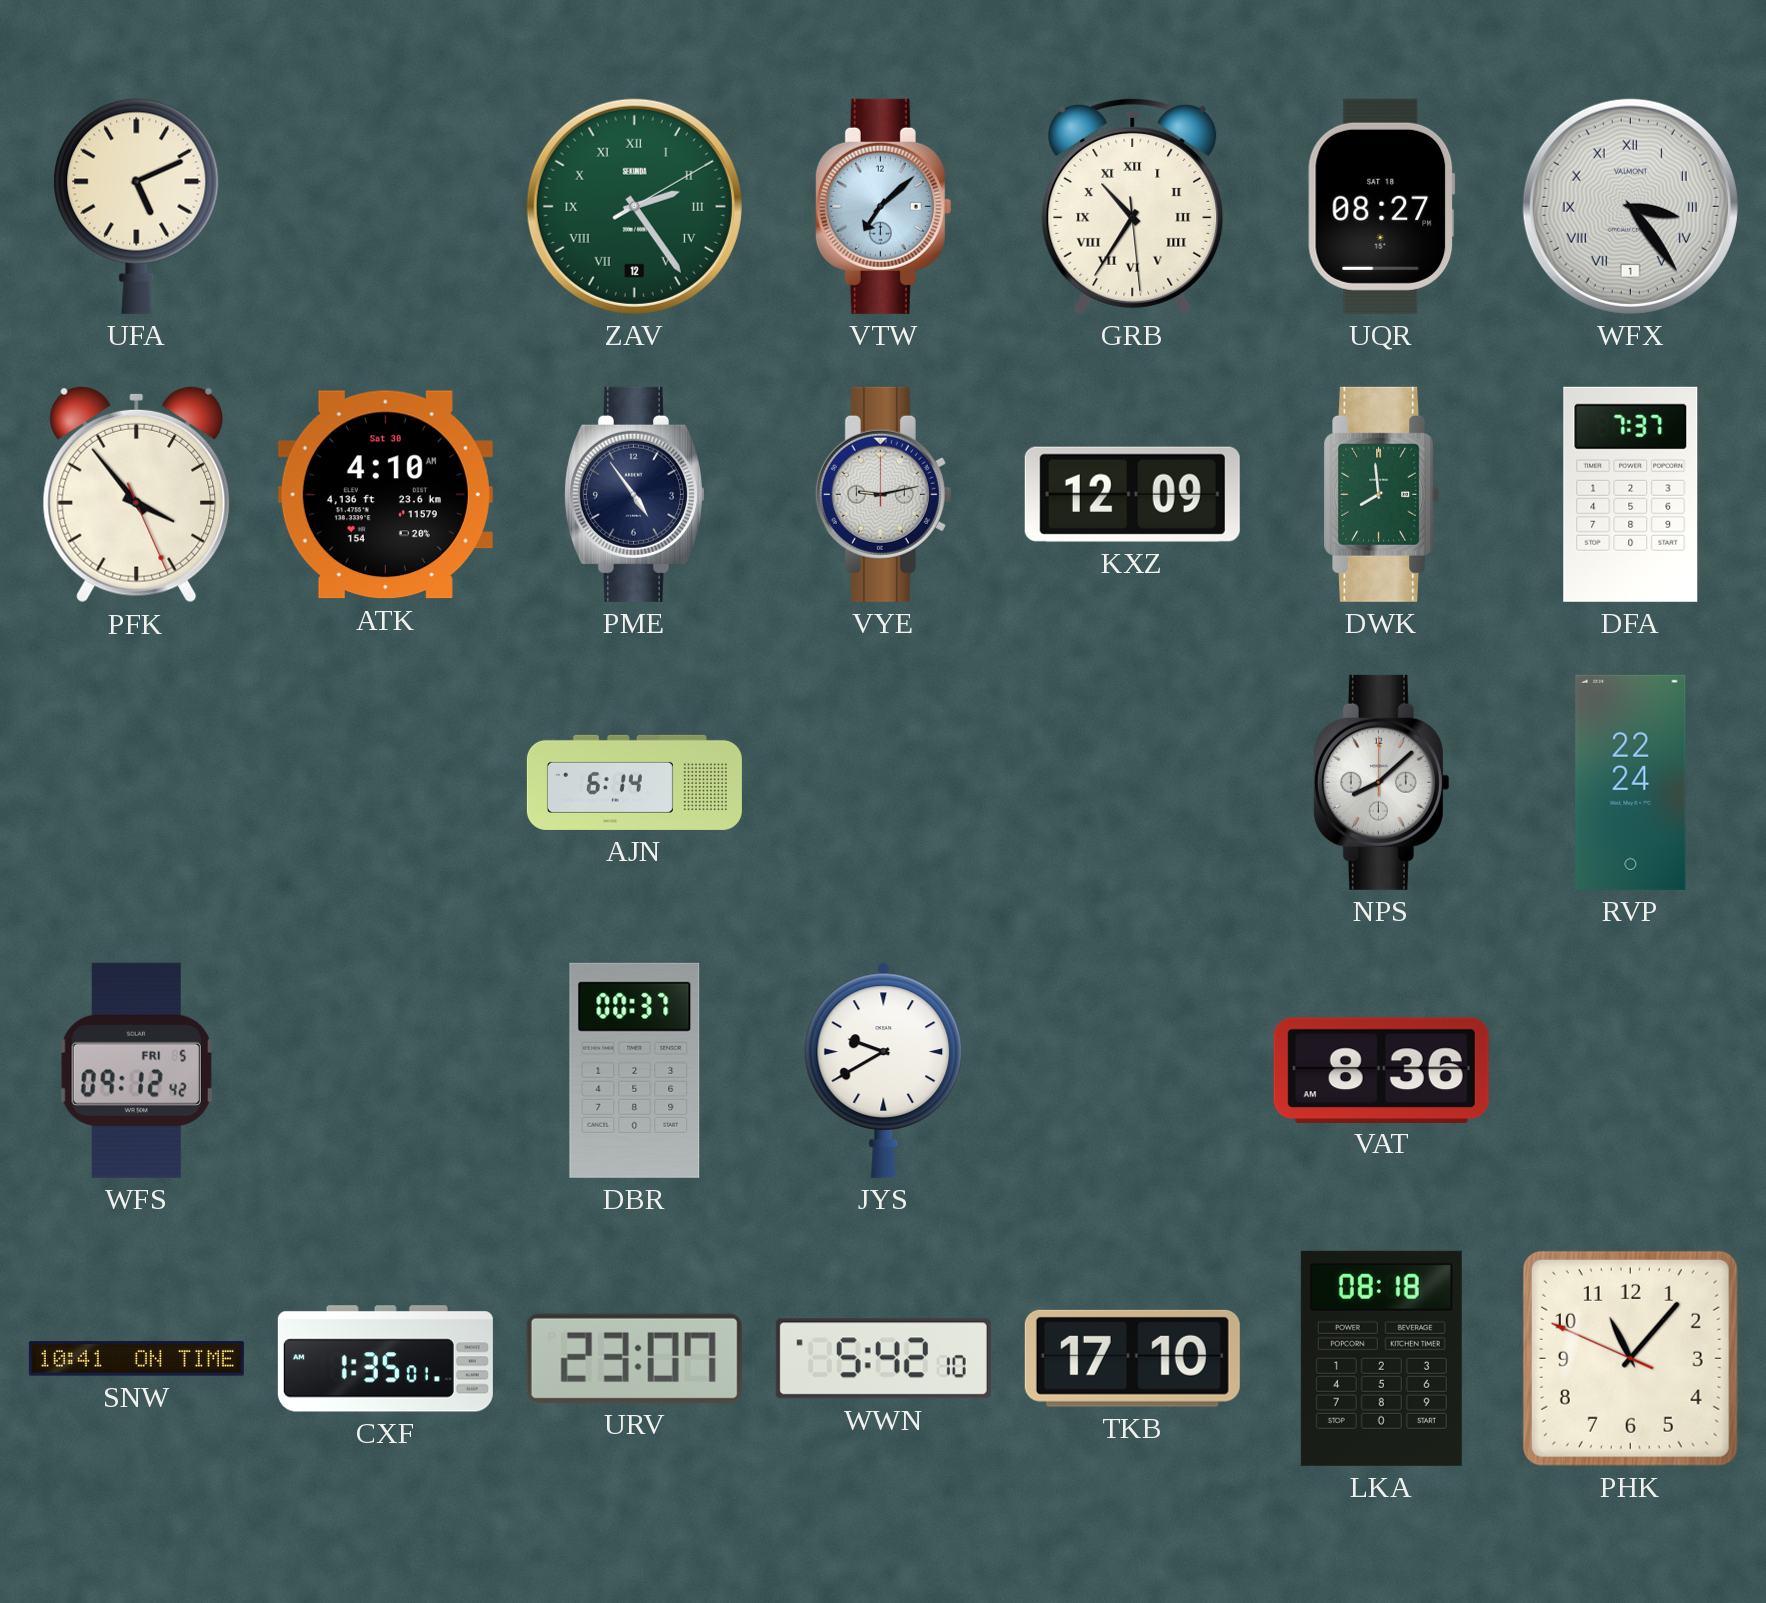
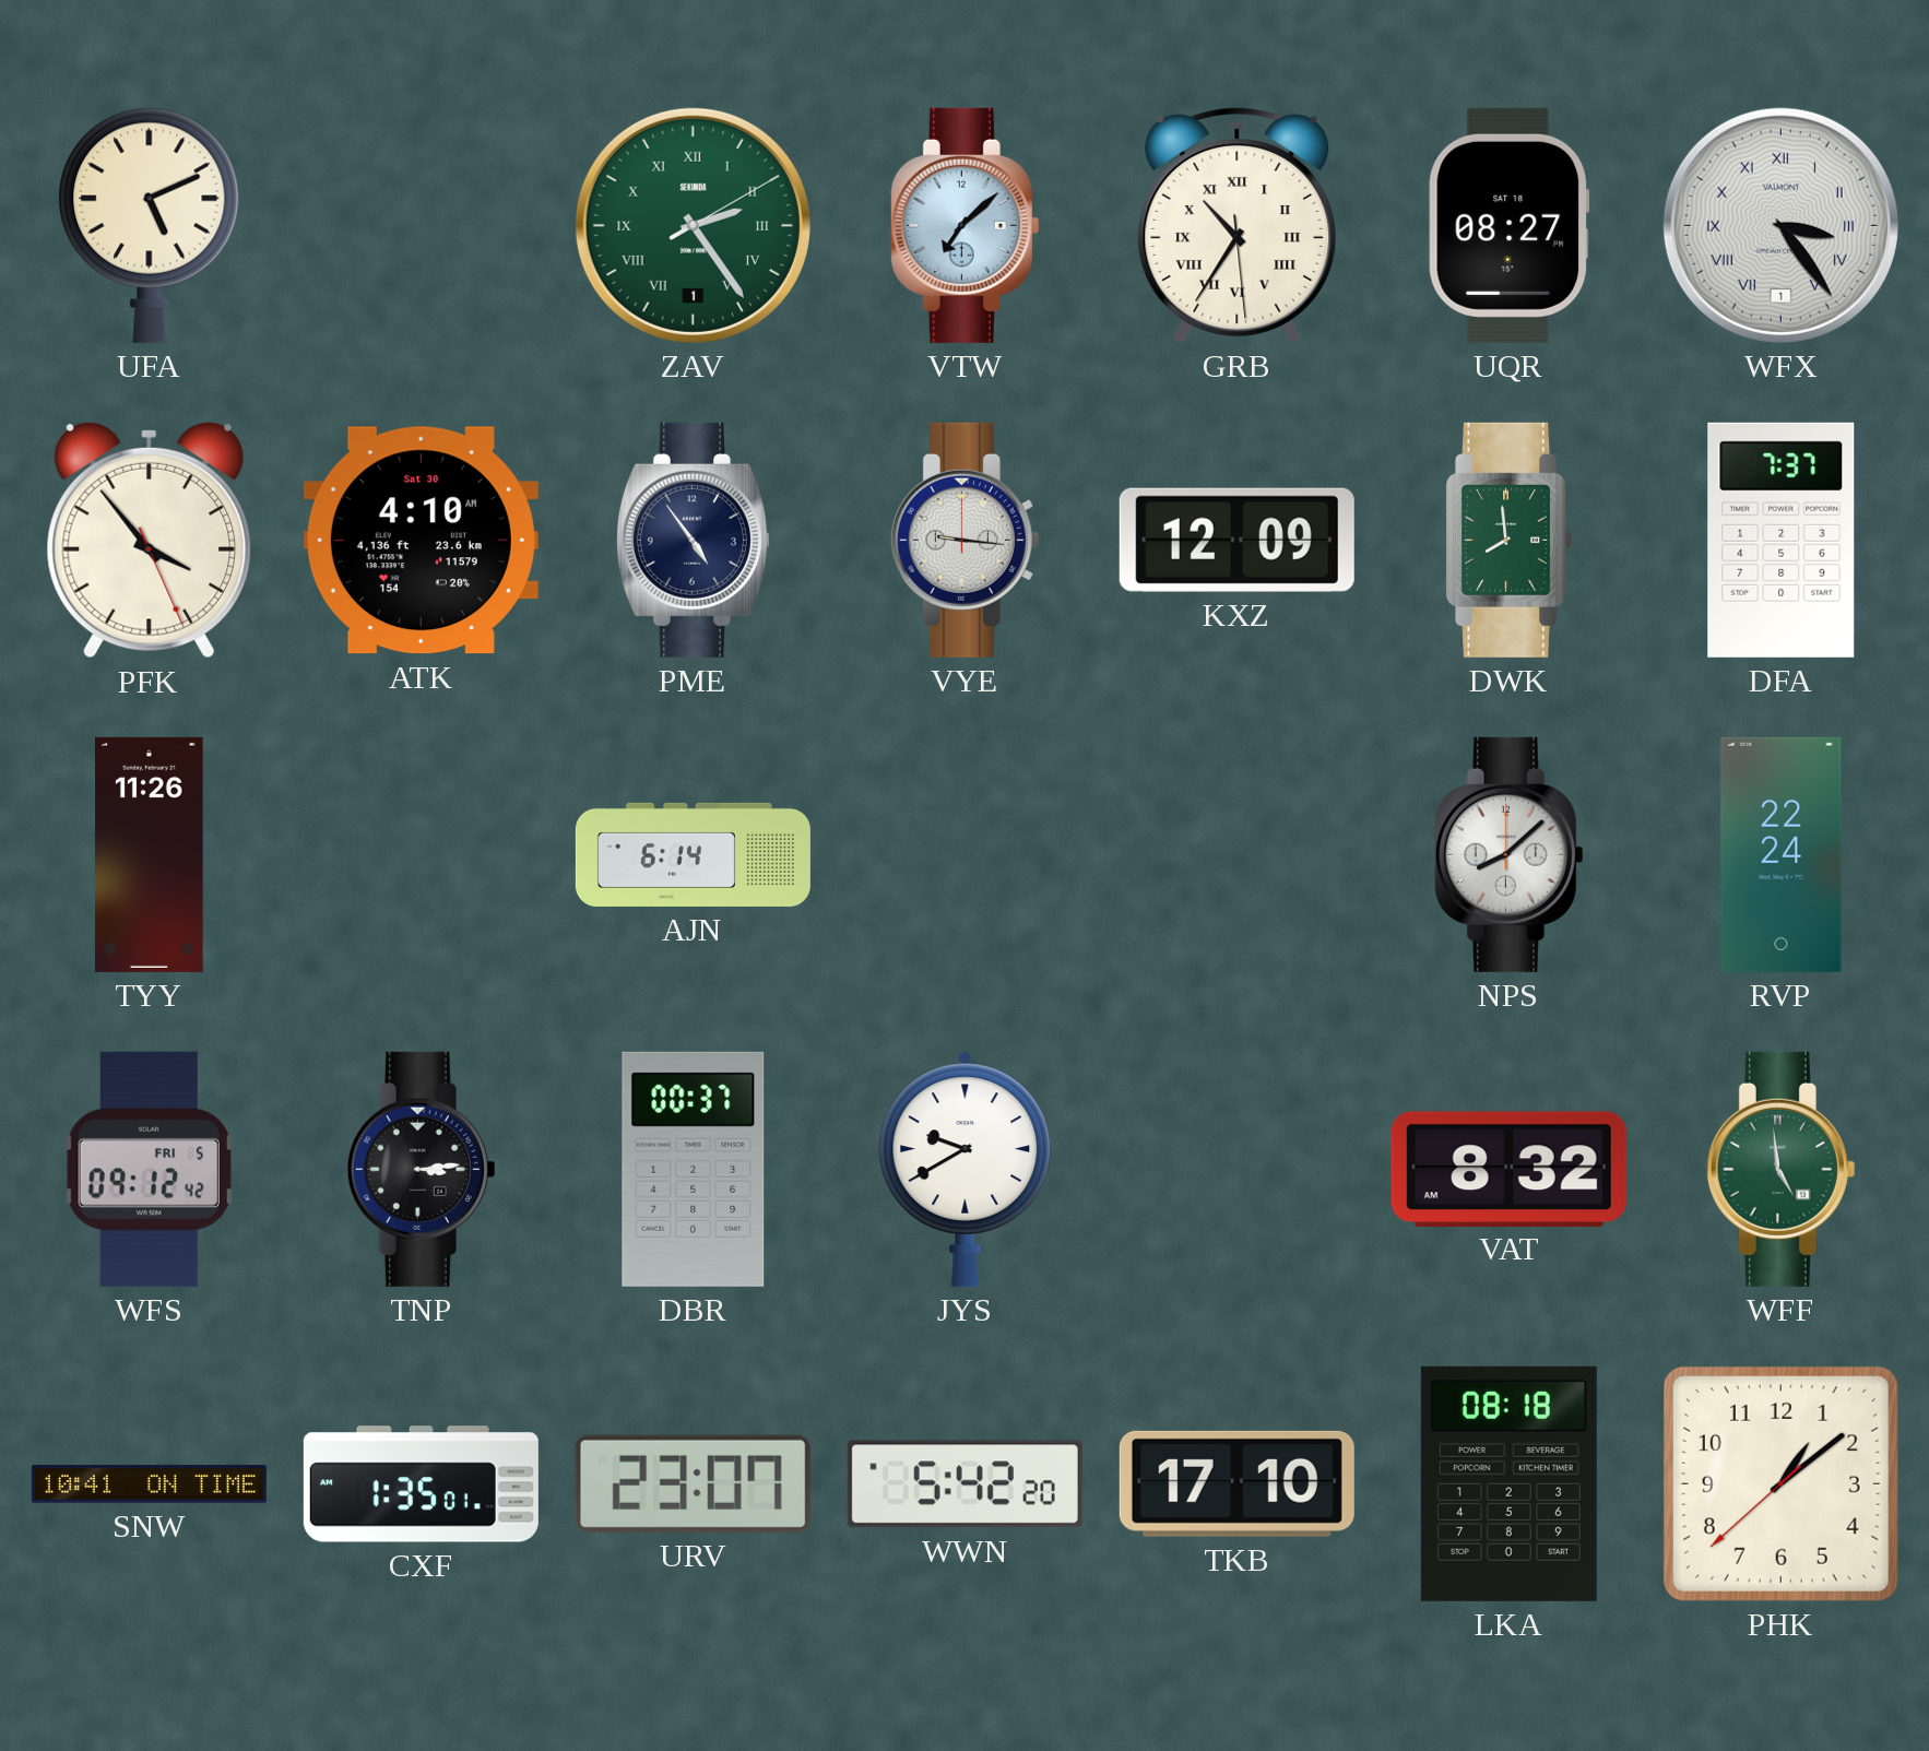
ZAV date: 12 -> 1
VYE: 9:13 -> 9:16
TYY: none -> 11:26
TNP: none -> 3:14
VAT: 8:36 -> 8:32
WFF: none -> 4:59
WWN: 5:42:10 -> 5:42:20
PHK: 11:06 -> 1:08
